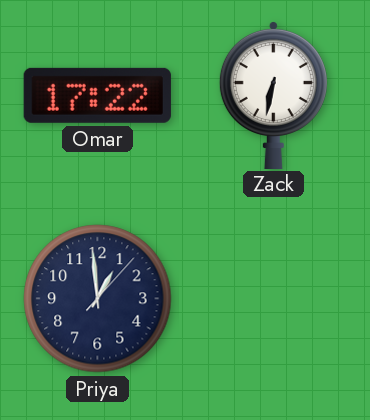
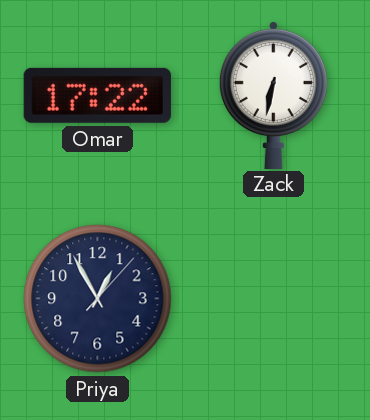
Priya: 12:59 -> 12:55
